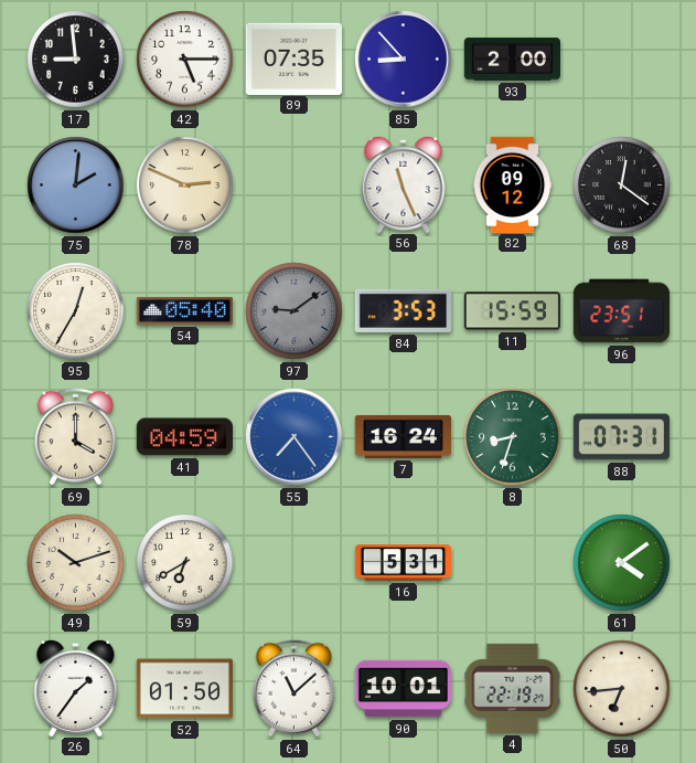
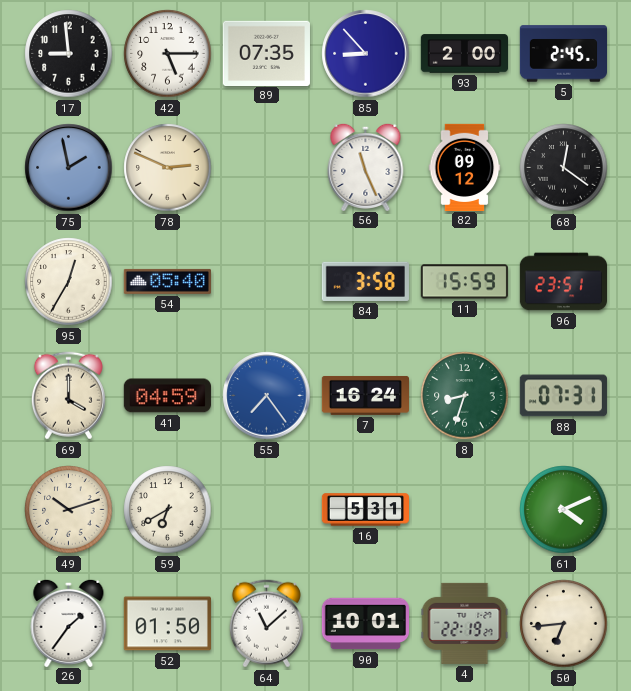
5: none -> 2:45
75: 2:01 -> 1:58
97: 9:09 -> none
84: 3:53 -> 3:58
61: 4:09 -> 4:11
